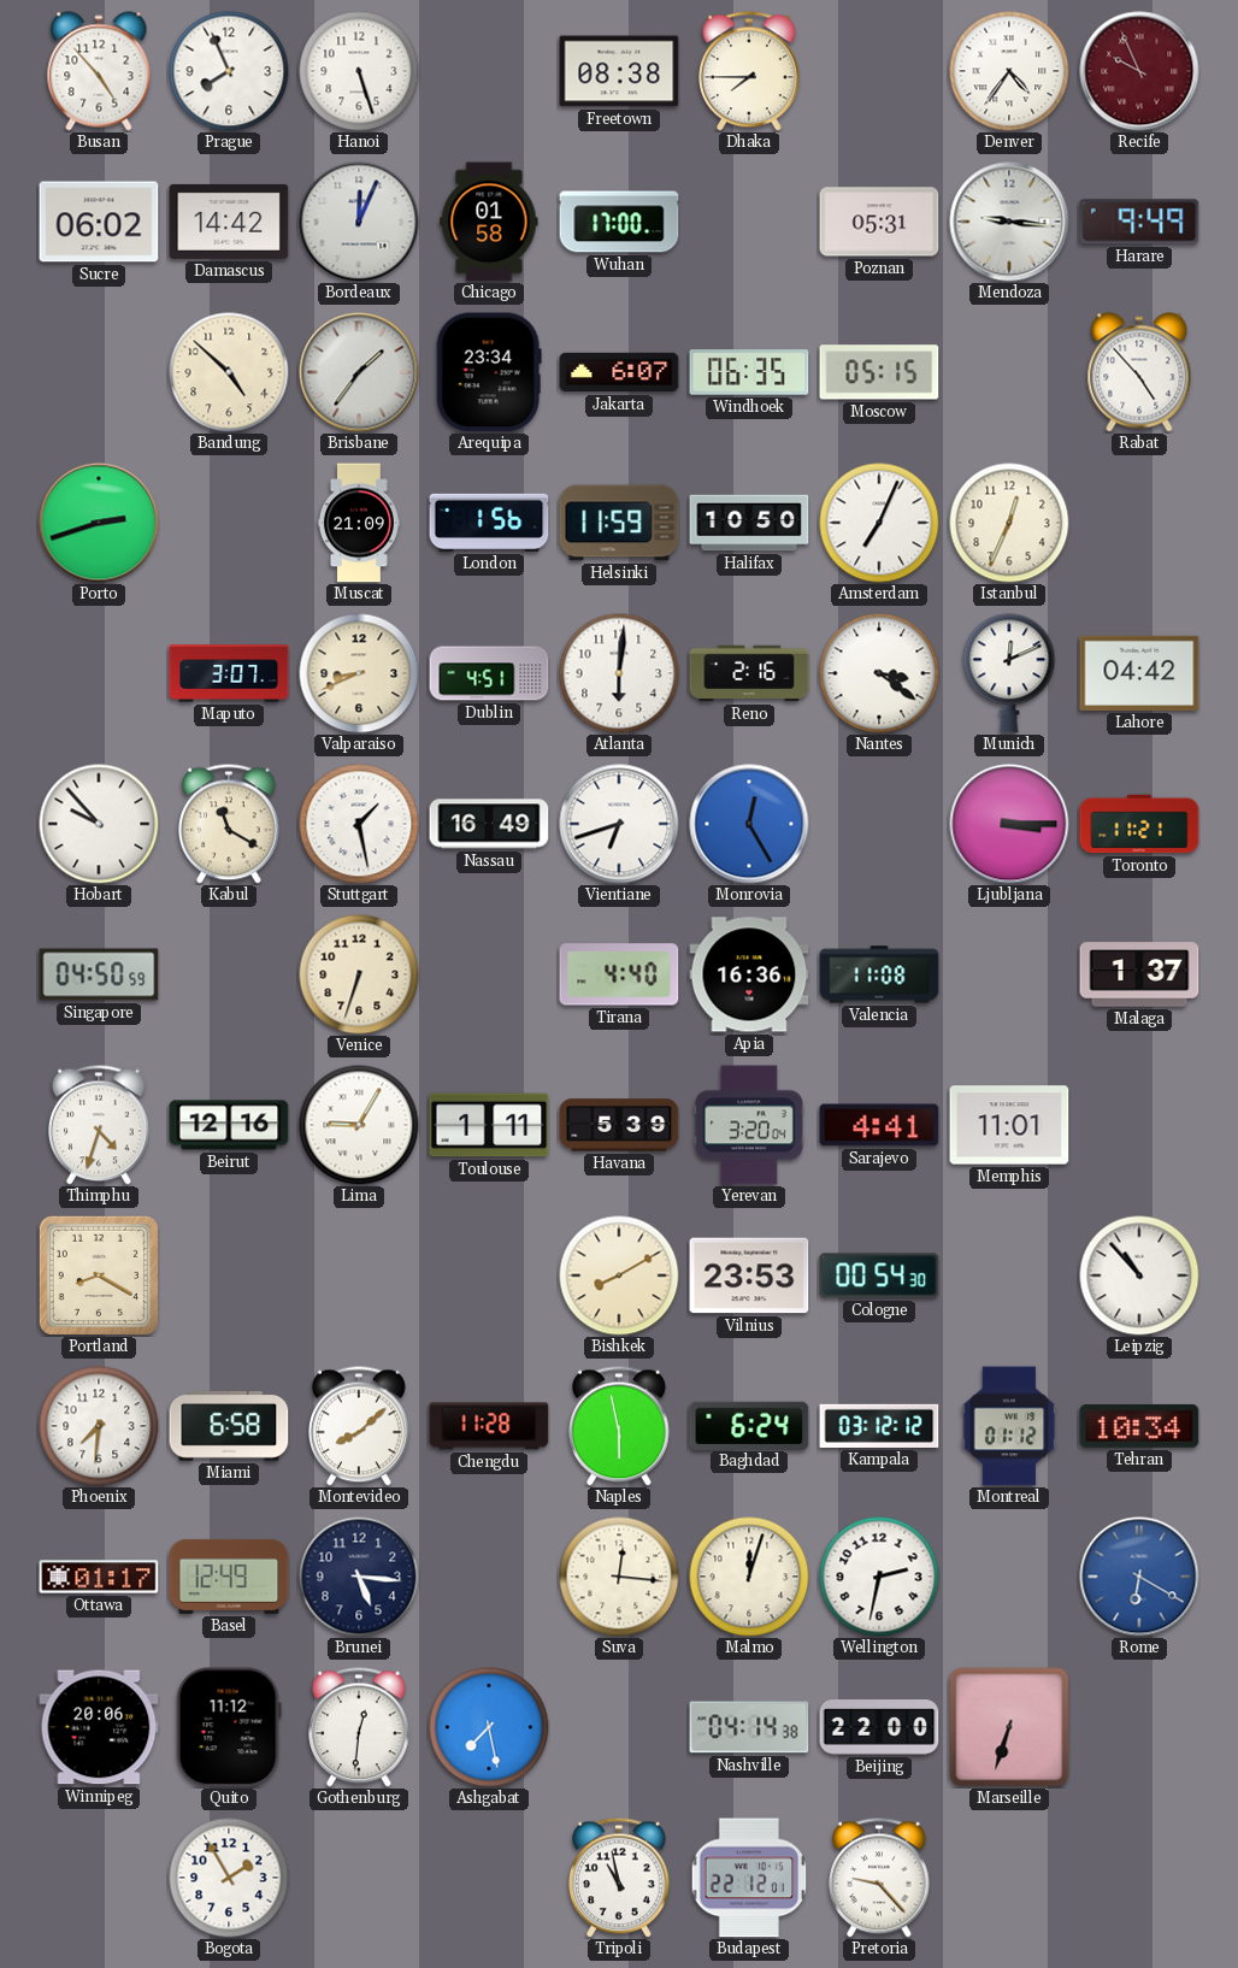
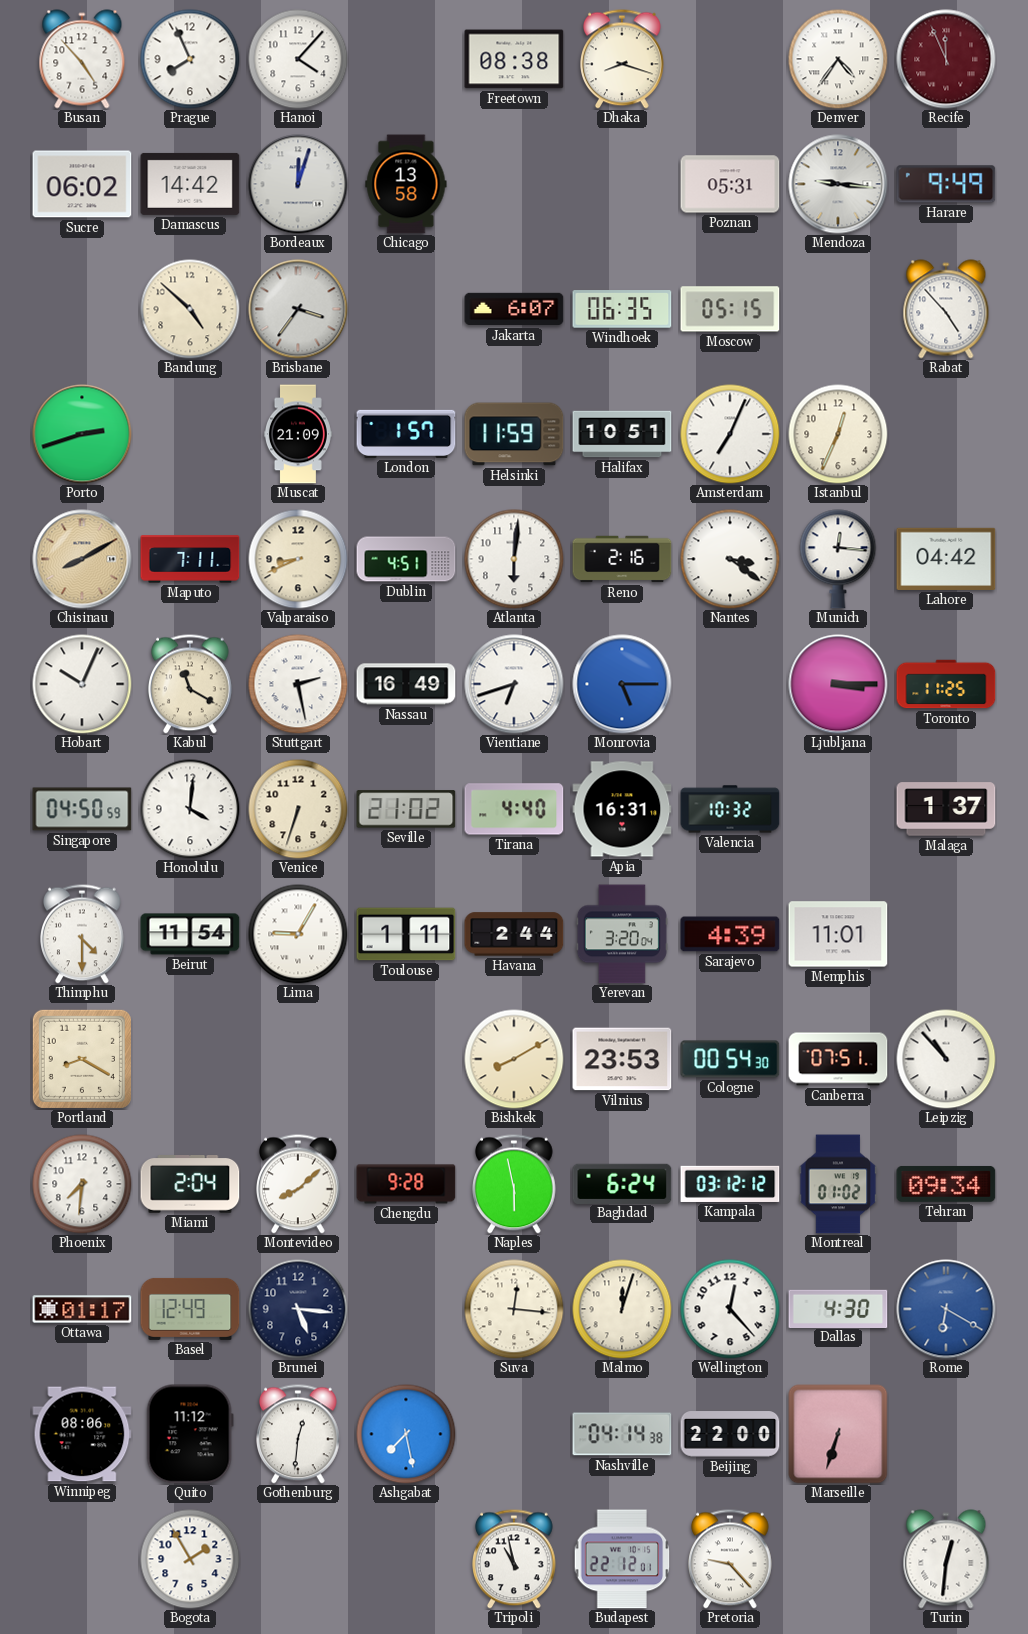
Hanoi: 5:27 -> 4:07
Dhaka: 7:45 -> 8:18
Recife: 9:56 -> 11:56
Bordeaux: 12:04 -> 12:03
Chicago: 01:58 -> 13:58
Wuhan: 17:00 -> none
Brisbane: 1:36 -> 3:36
Arequipa: 23:34 -> none
London: 1:56 -> 1:57
Halifax: 10:50 -> 10:51
Chisinau: none -> 8:10
Maputo: 3:07 -> 7:11
Munich: 12:11 -> 12:16
Hobart: 9:53 -> 10:04
Stuttgart: 1:28 -> 2:28
Monrovia: 12:25 -> 5:15
Toronto: 11:21 -> 11:25
Honolulu: none -> 4:01
Seville: none -> 21:02
Apia: 16:36 -> 16:31
Valencia: 11:08 -> 10:32
Thimphu: 4:33 -> 4:30
Beirut: 12:16 -> 11:54
Havana: 5:39 -> 2:44
Sarajevo: 4:41 -> 4:39
Canberra: none -> 07:51
Miami: 6:58 -> 2:04
Chengdu: 11:28 -> 9:28
Montreal: 01:12 -> 01:02
Tehran: 10:34 -> 09:34
Wellington: 2:32 -> 12:23
Dallas: none -> 4:30
Winnipeg: 20:06 -> 08:06
Turin: none -> 12:31
